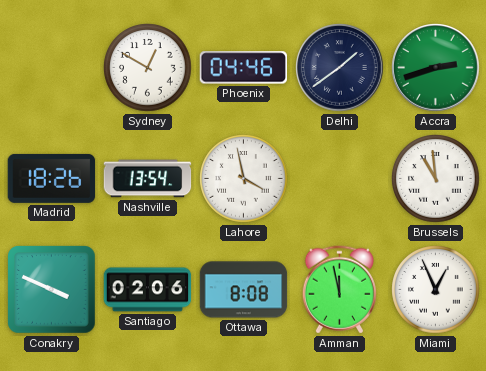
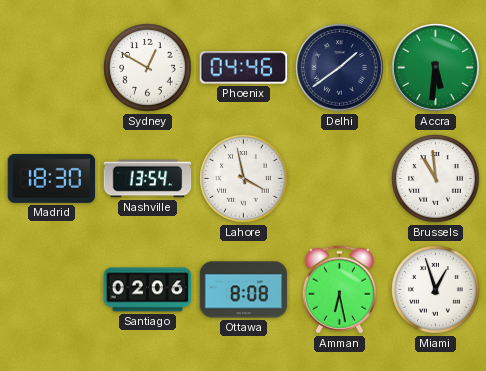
Accra: 2:42 -> 5:31
Madrid: 18:26 -> 18:30
Conakry: 3:49 -> none
Amman: 11:58 -> 6:28
Miami: 12:56 -> 12:57
